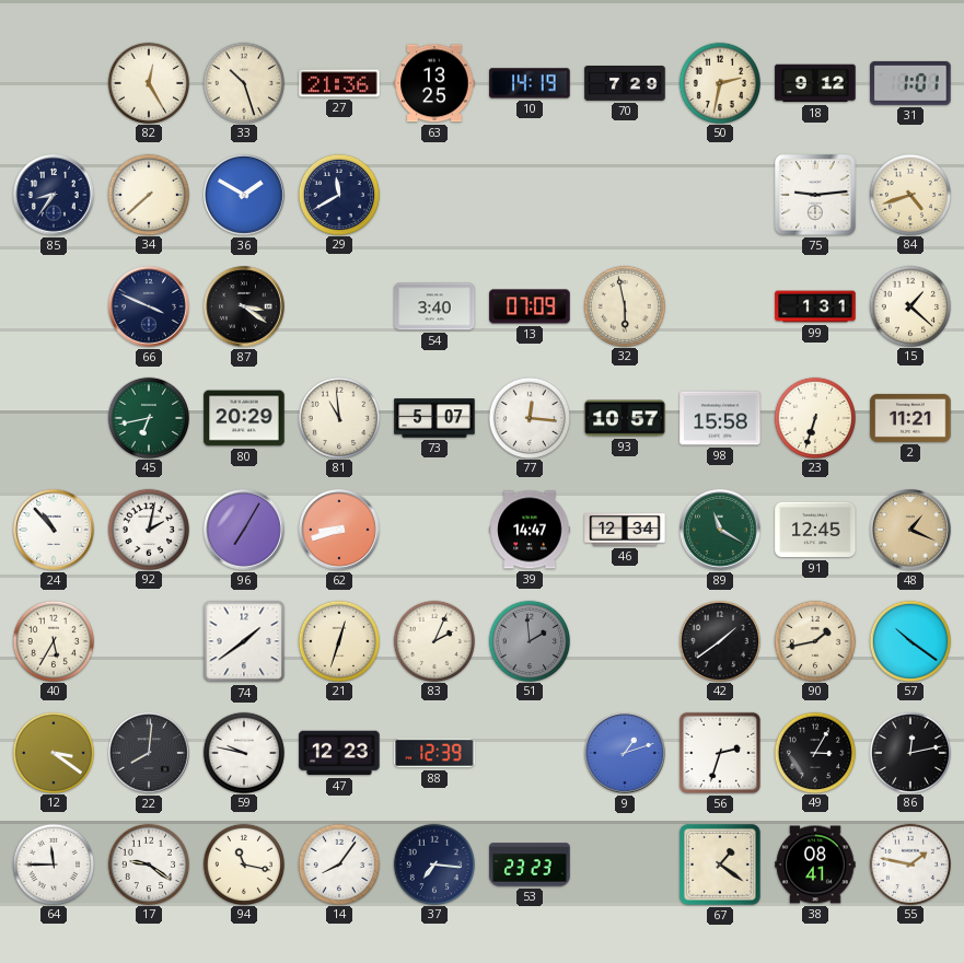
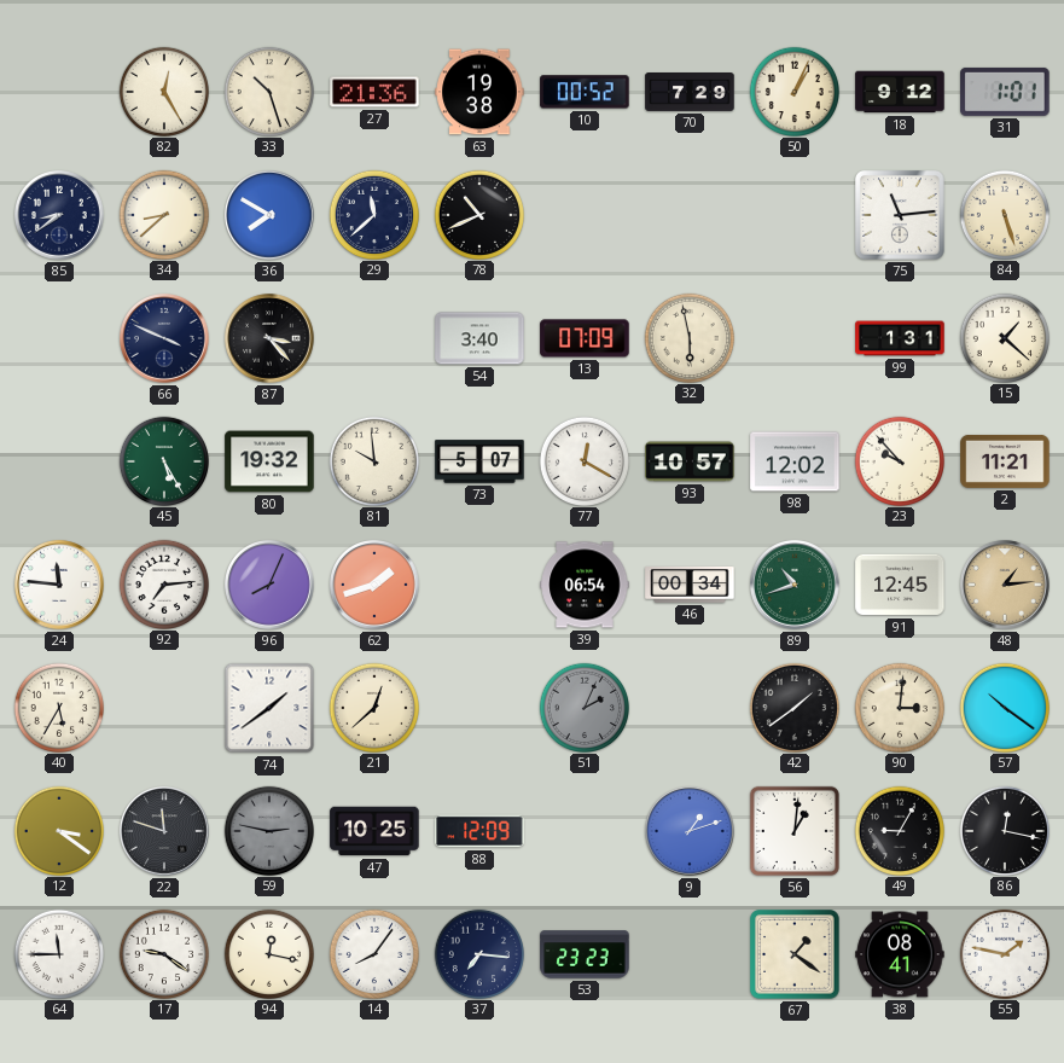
63: 13:25 -> 19:38
10: 14:19 -> 00:52
50: 2:32 -> 1:04
85: 8:36 -> 8:39
34: 7:38 -> 8:38
36: 1:50 -> 7:50
29: 11:40 -> 11:38
78: none -> 10:41
75: 9:14 -> 11:14
84: 4:42 -> 5:27
87: 3:21 -> 3:23
45: 6:43 -> 5:25
80: 20:29 -> 19:32
81: 10:59 -> 9:59
77: 12:16 -> 12:20
98: 15:58 -> 12:02
23: 6:33 -> 9:53
24: 10:53 -> 11:46
92: 2:02 -> 7:14
96: 7:05 -> 8:04
62: 8:42 -> 1:42
39: 14:47 -> 06:54
46: 12:34 -> 00:34
89: 11:20 -> 10:42
48: 1:19 -> 1:14
21: 12:33 -> 12:38
83: 2:04 -> none
51: 1:59 -> 2:04
90: 1:43 -> 3:01
22: 8:01 -> 11:48
59: 9:47 -> 2:47
59 dial: white -> grey
47: 12:23 -> 10:25
88: 12:39 -> 12:09
56: 2:33 -> 1:01
49: 3:05 -> 9:05
86: 12:13 -> 12:17
94: 11:17 -> 12:17
